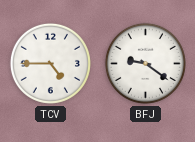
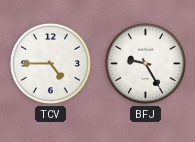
BFJ: 9:21 -> 9:25
